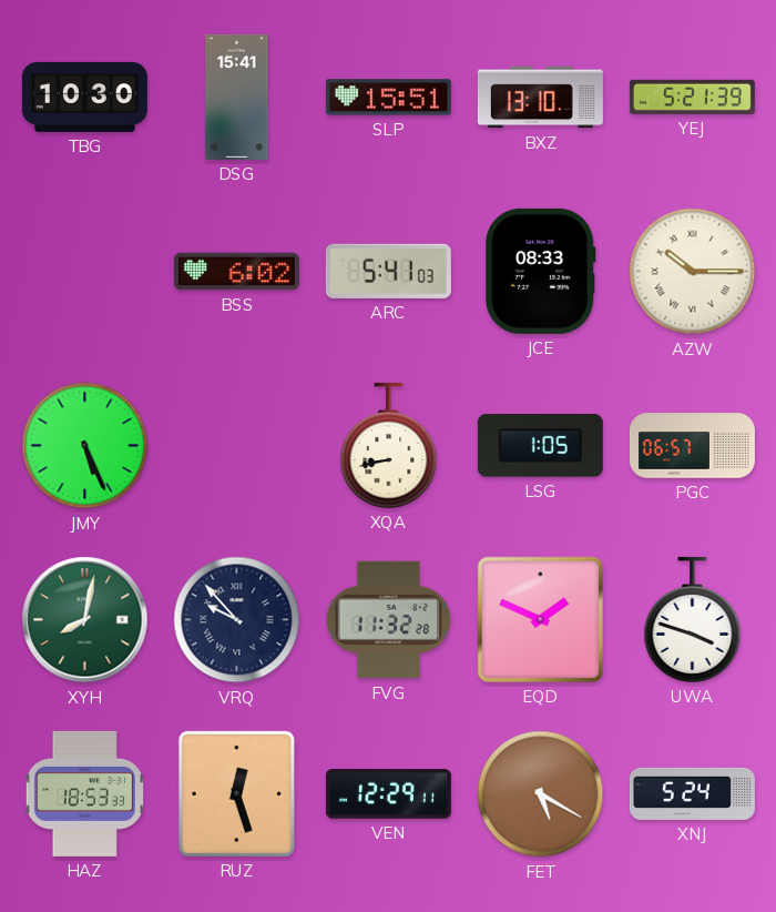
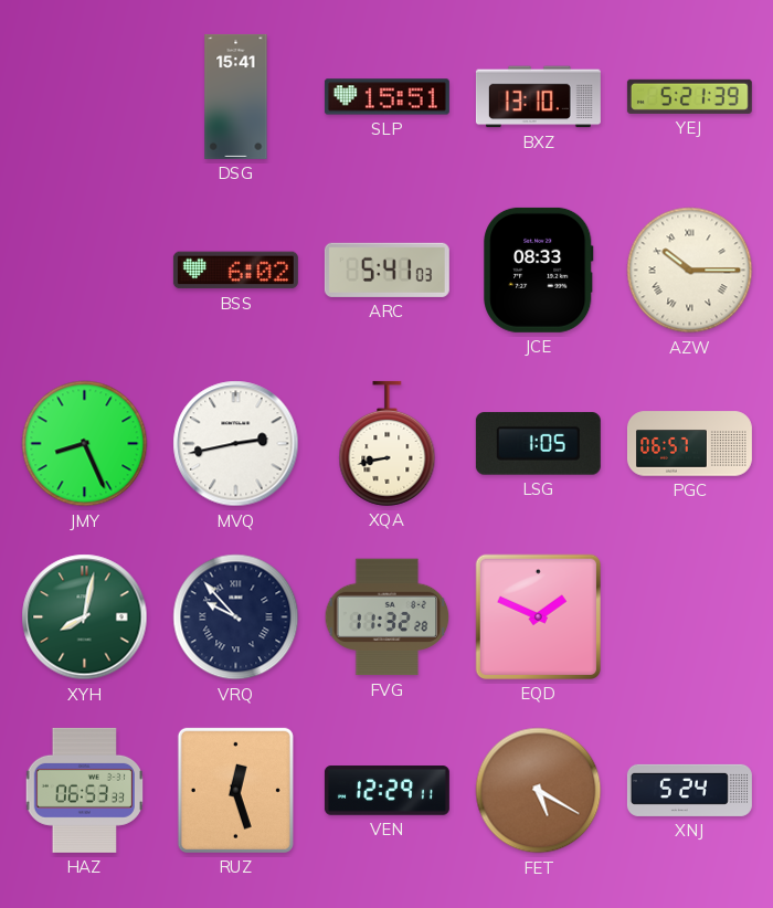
TBG: 10:30 -> none
JMY: 5:26 -> 8:26
MVQ: none -> 2:43
UWA: 3:48 -> none
HAZ: 18:53 -> 06:53
